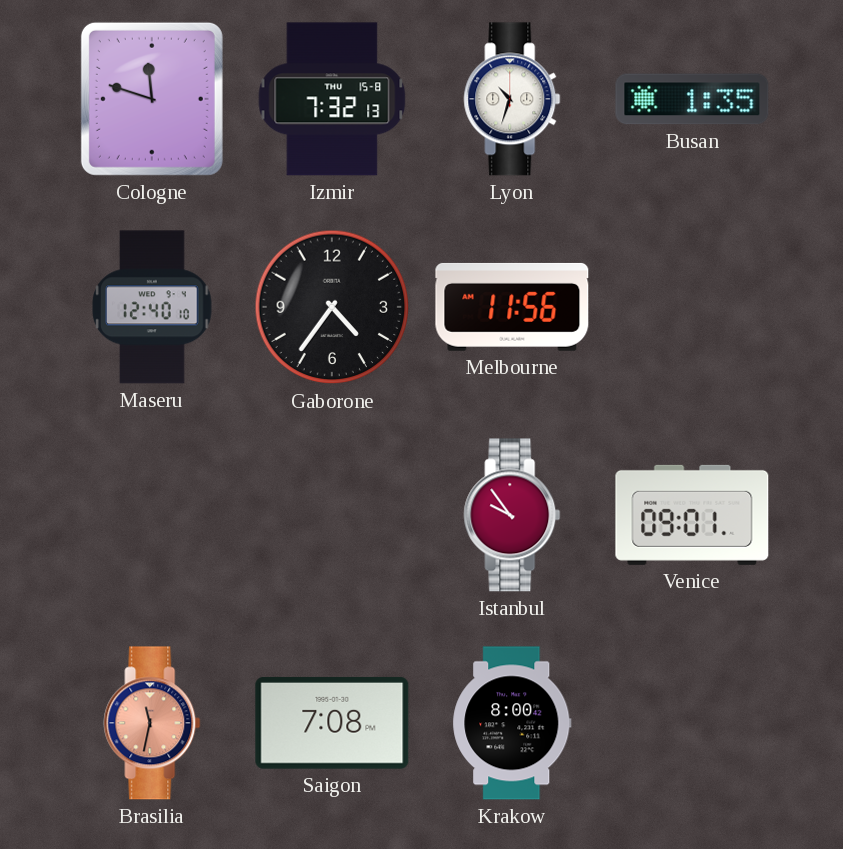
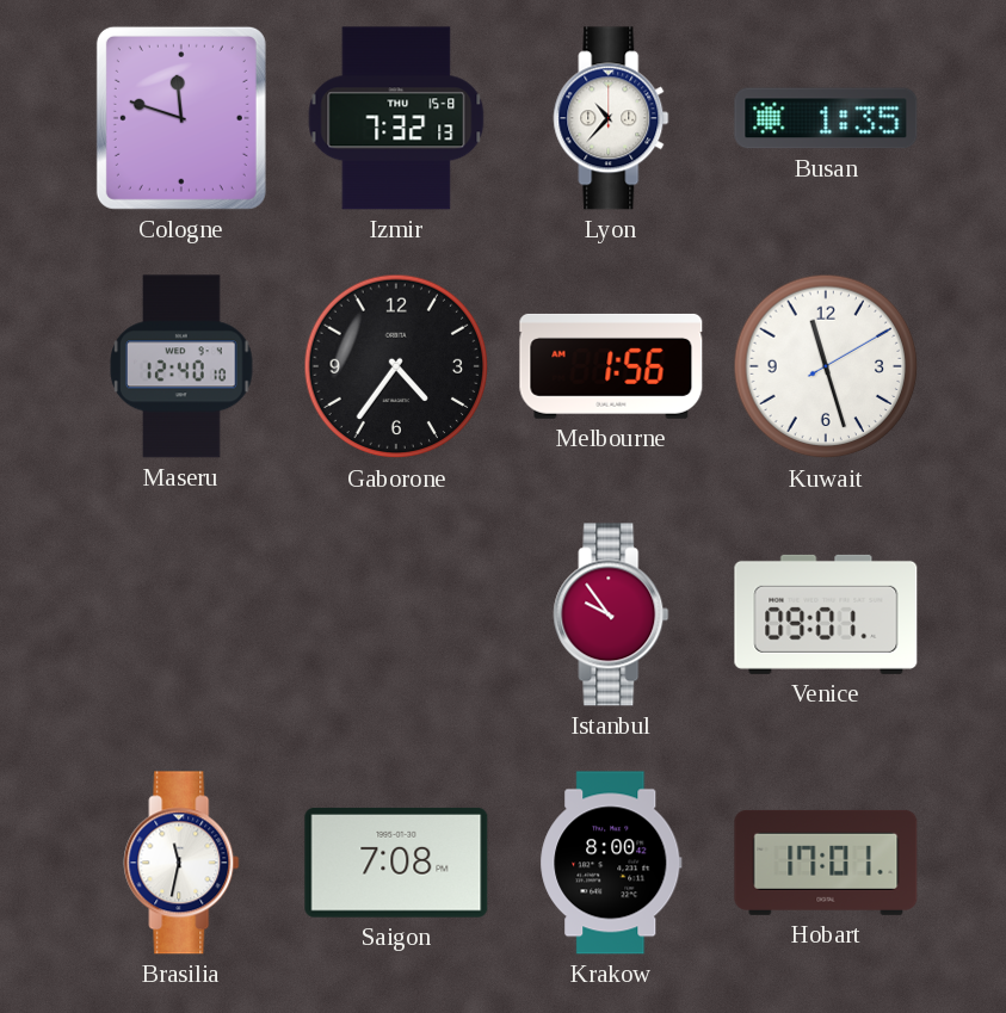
Lyon: 10:33 -> 10:37
Melbourne: 11:56 -> 1:56
Kuwait: none -> 11:27
Brasilia dial: salmon -> white
Hobart: none -> 17:01
